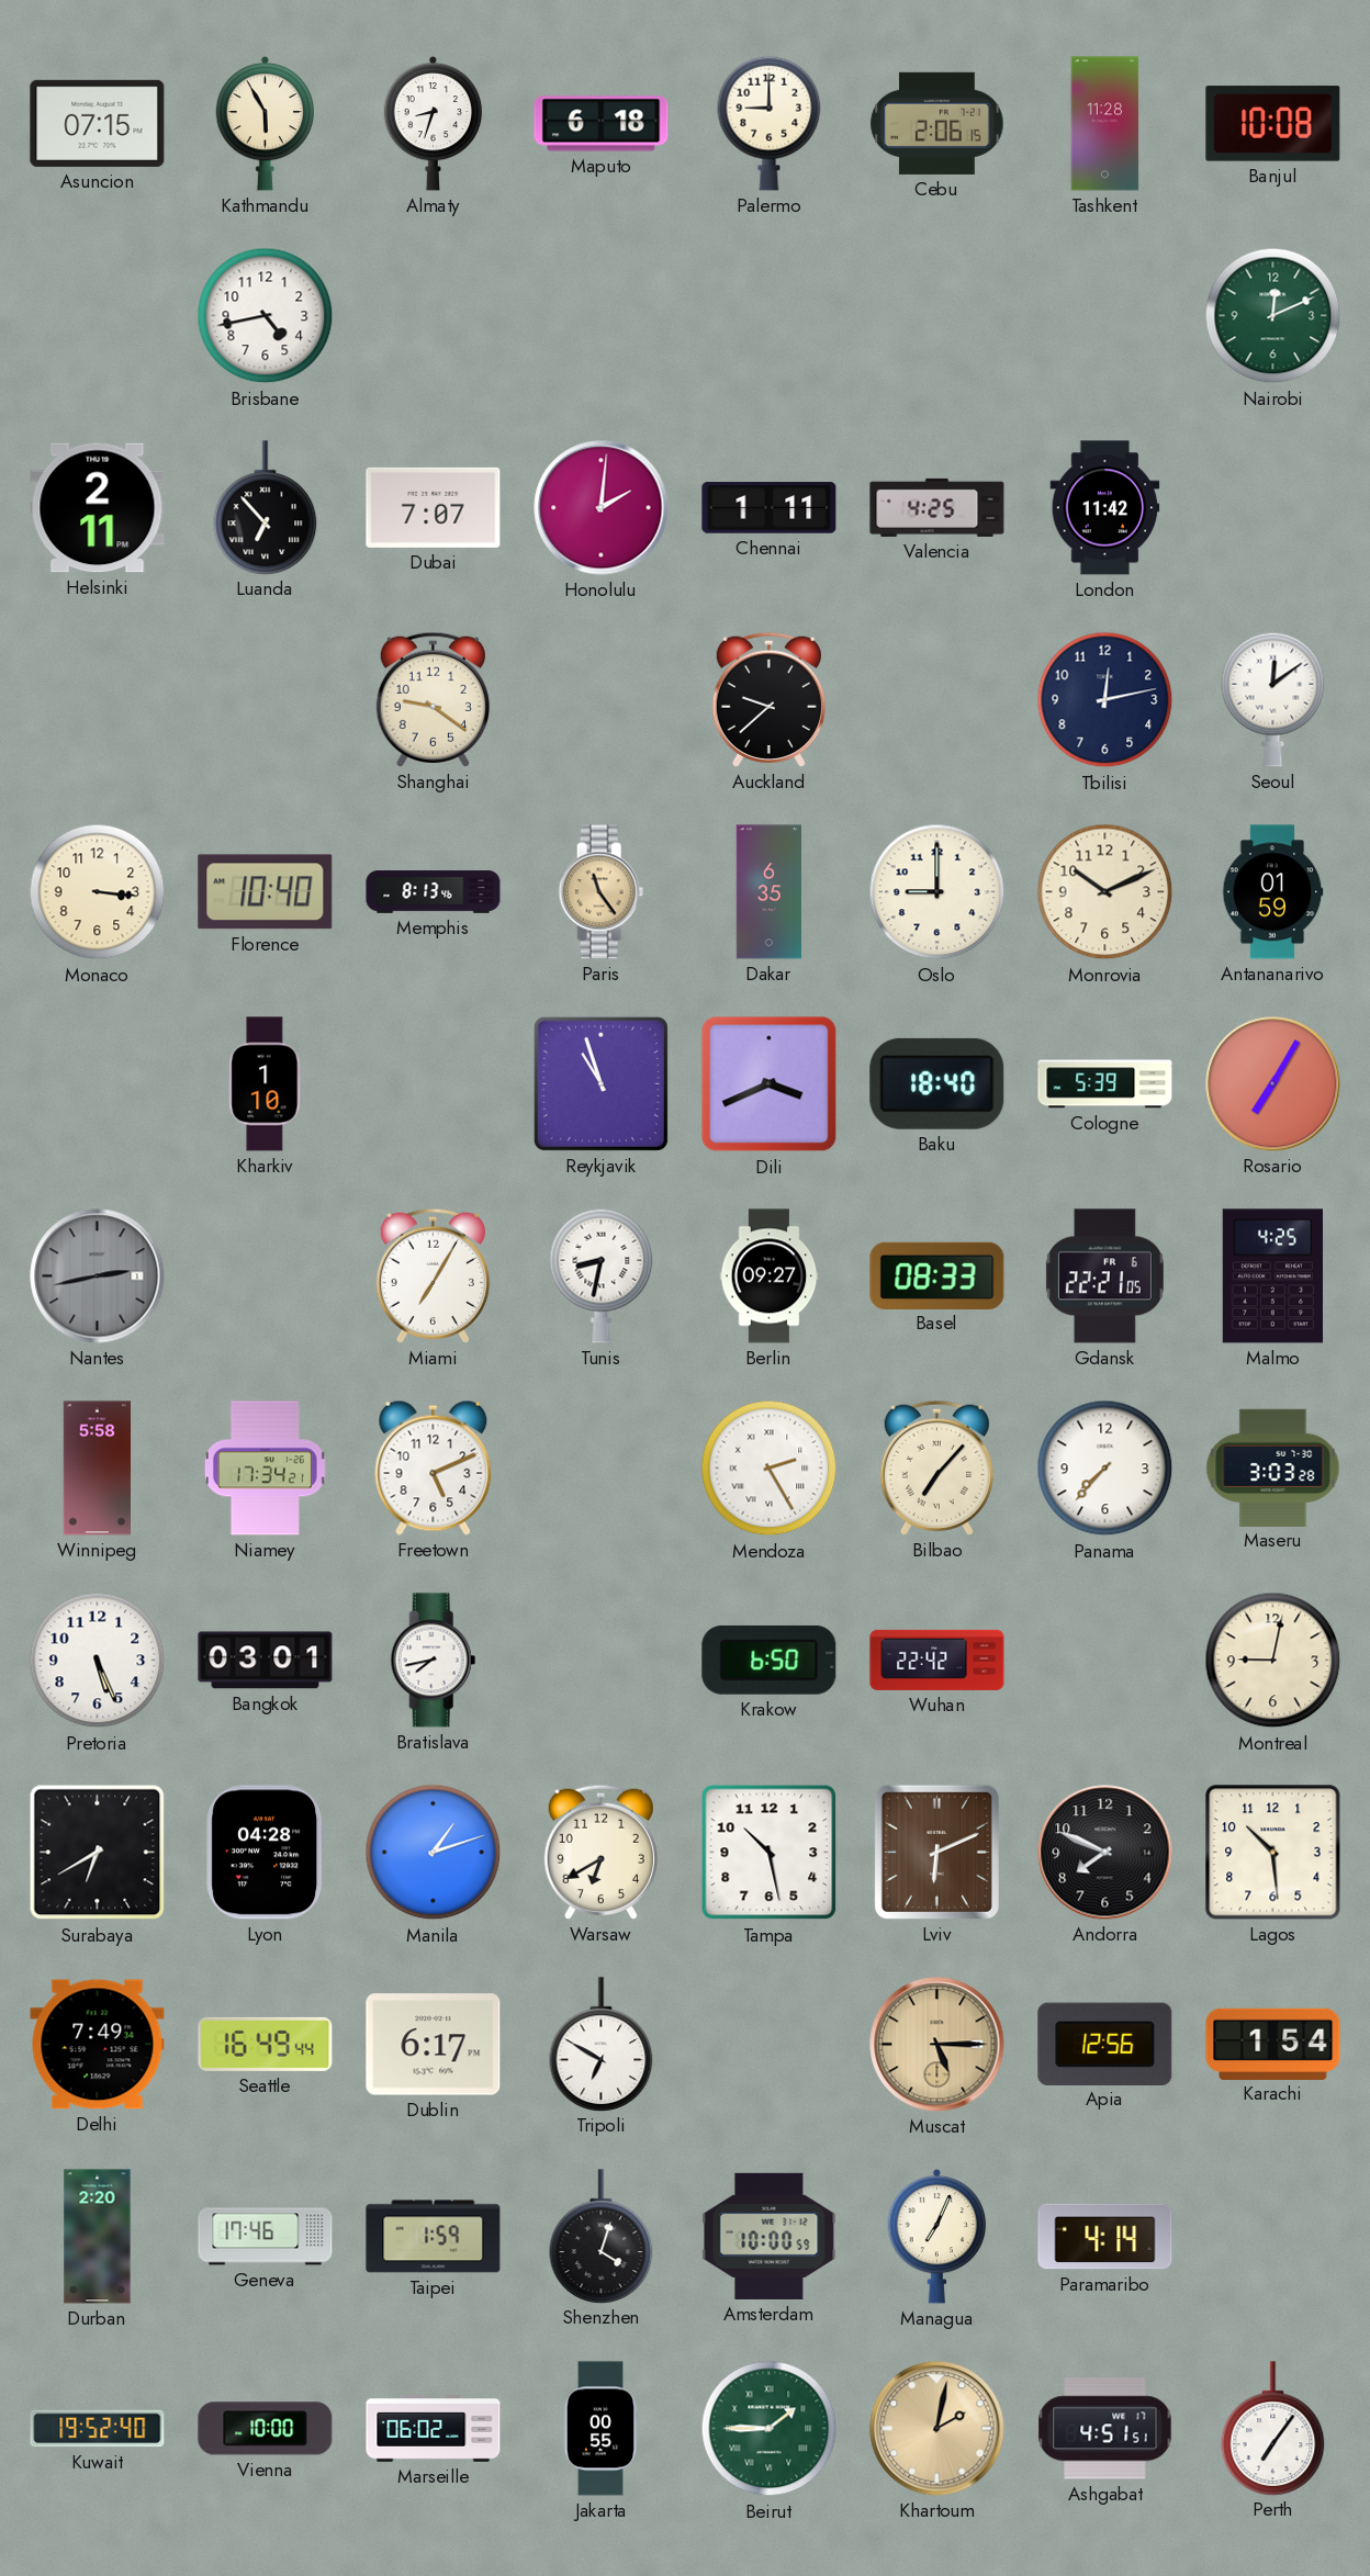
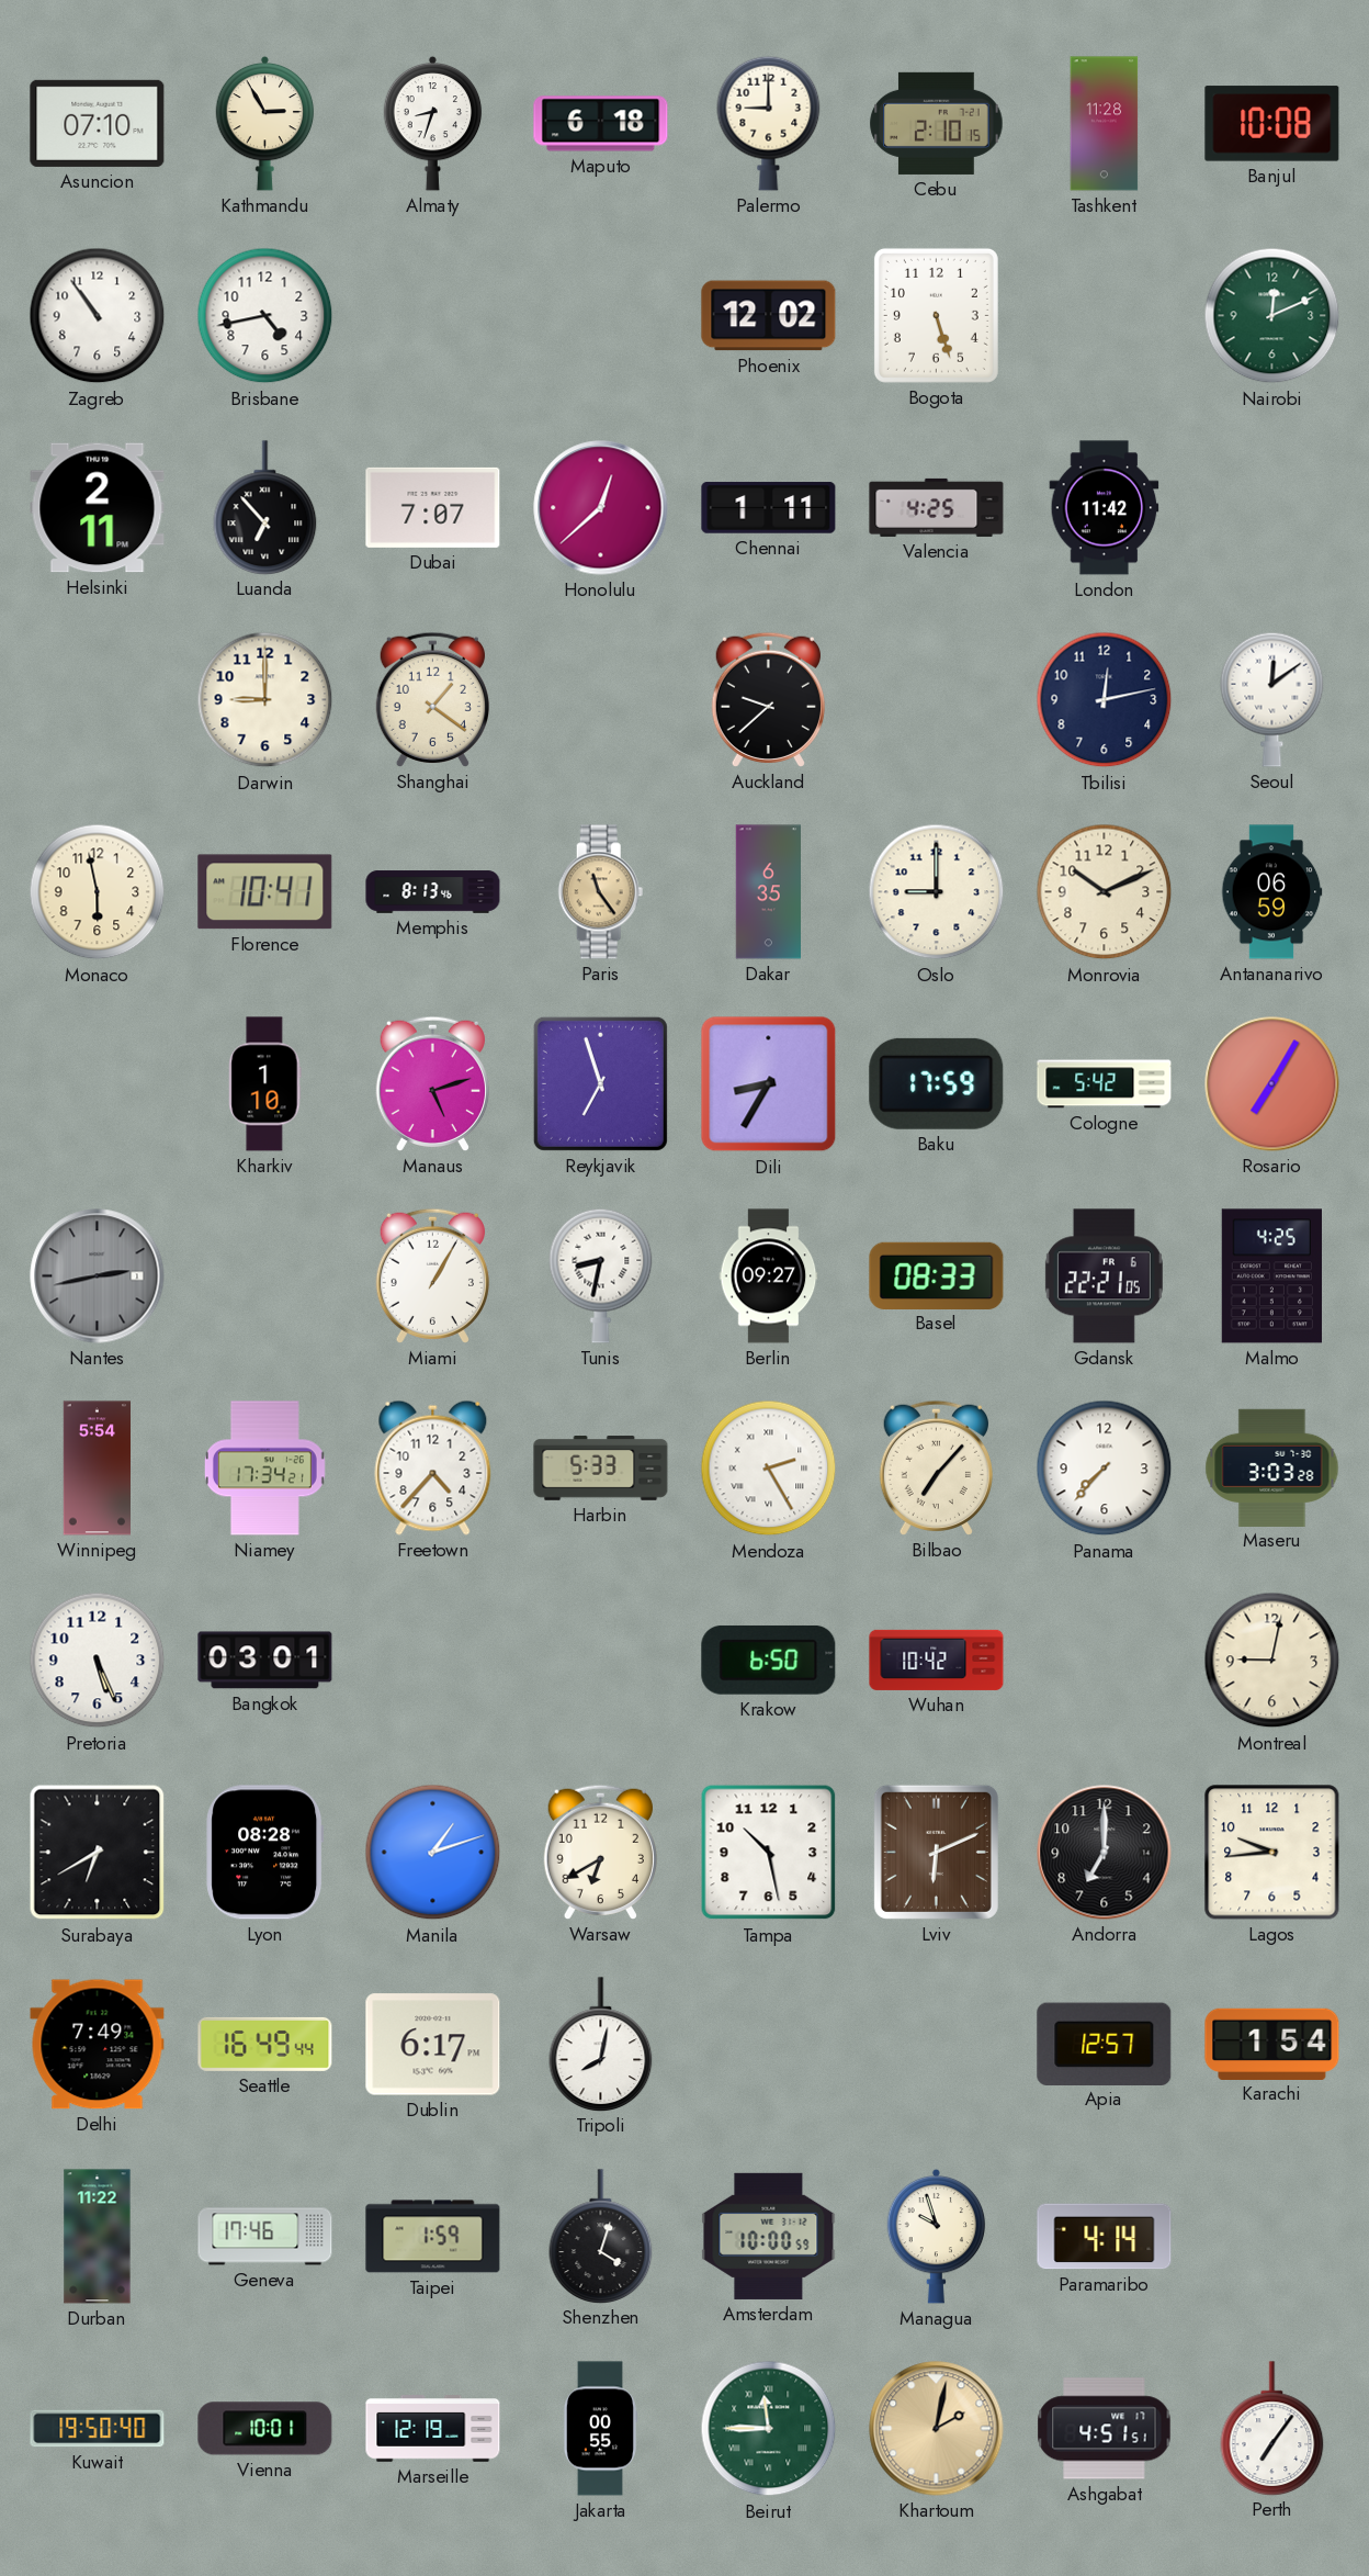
Asuncion: 07:15 -> 07:10
Kathmandu: 5:55 -> 2:55
Cebu: 2:06 -> 2:10
Zagreb: none -> 10:54
Phoenix: none -> 12:02
Bogota: none -> 5:27
Honolulu: 2:01 -> 12:38
Darwin: none -> 9:00
Shanghai: 9:21 -> 1:21
Monaco: 3:16 -> 5:58
Florence: 10:40 -> 10:41
Antananarivo: 01:59 -> 06:59
Manaus: none -> 5:12
Reykjavik: 10:57 -> 6:57
Dili: 3:41 -> 8:35
Baku: 18:40 -> 17:59
Cologne: 5:39 -> 5:42
Miami: 7:05 -> 1:05
Winnipeg: 5:58 -> 5:54
Freetown: 5:11 -> 4:37
Harbin: none -> 5:33
Bratislava: 7:43 -> none
Wuhan: 22:42 -> 10:42
Lyon: 04:28 -> 08:28
Andorra: 7:49 -> 7:00
Lagos: 10:29 -> 9:44
Tripoli: 6:50 -> 8:02
Muscat: 5:15 -> none
Apia: 12:56 -> 12:57
Durban: 2:20 -> 11:22
Managua: 7:04 -> 9:57
Kuwait: 19:52 -> 19:50
Vienna: 10:00 -> 10:01
Marseille: 06:02 -> 12:19
Beirut: 1:45 -> 11:45
